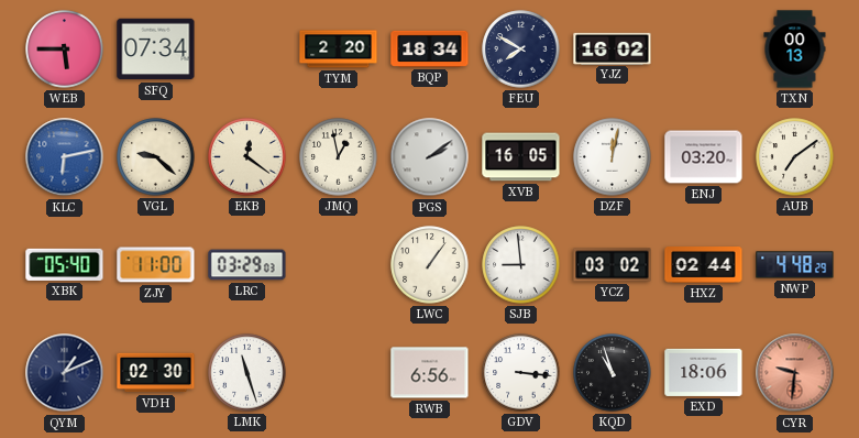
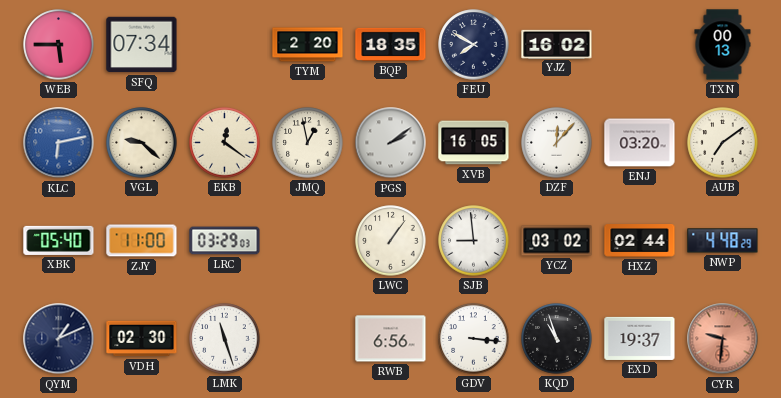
BQP: 18:34 -> 18:35
DZF: 12:02 -> 12:07
EXD: 18:06 -> 19:37
